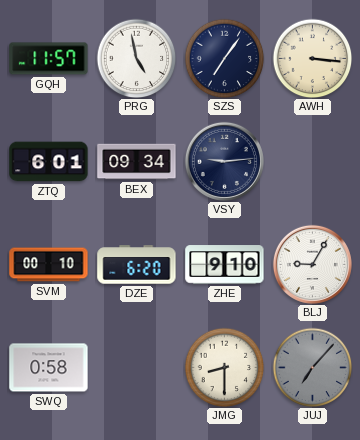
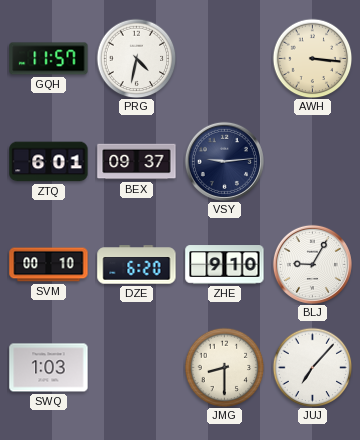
PRG: 4:58 -> 4:32
SZS: 7:06 -> none
BEX: 09:34 -> 09:37
SWQ: 0:58 -> 1:03
JUJ dial: grey -> white
